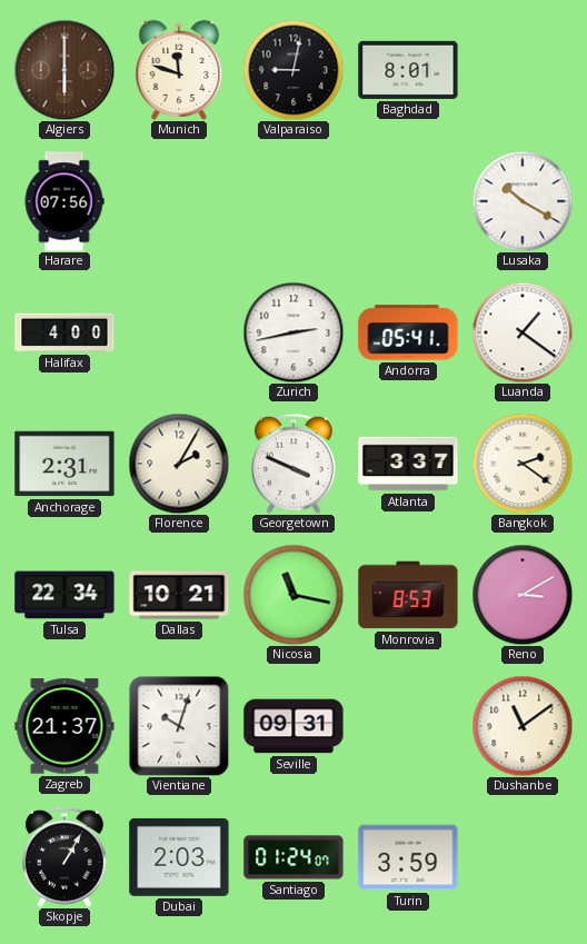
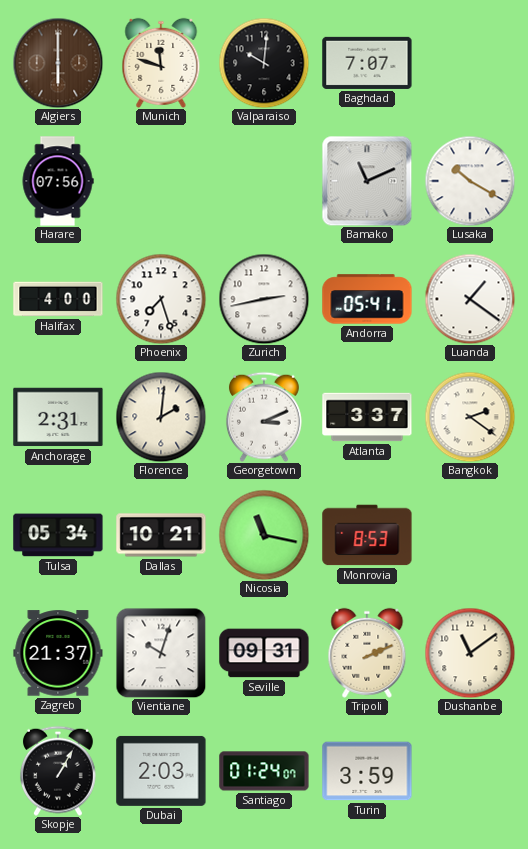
Valparaiso: 9:02 -> 10:01
Baghdad: 8:01 -> 7:07
Bamako: none -> 11:11
Phoenix: none -> 7:27
Florence: 2:05 -> 2:01
Georgetown: 3:49 -> 3:11
Tulsa: 22:34 -> 05:34
Reno: 3:10 -> none
Tripoli: none -> 2:11
